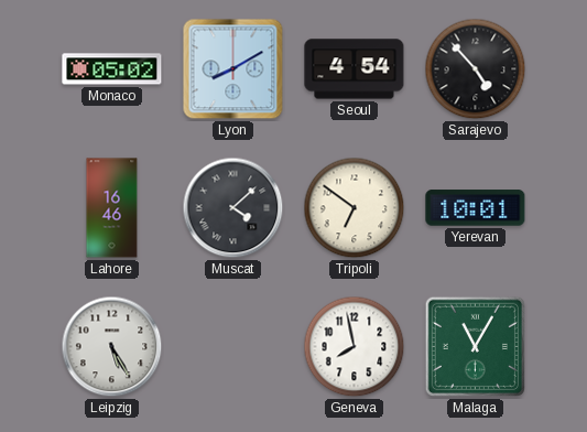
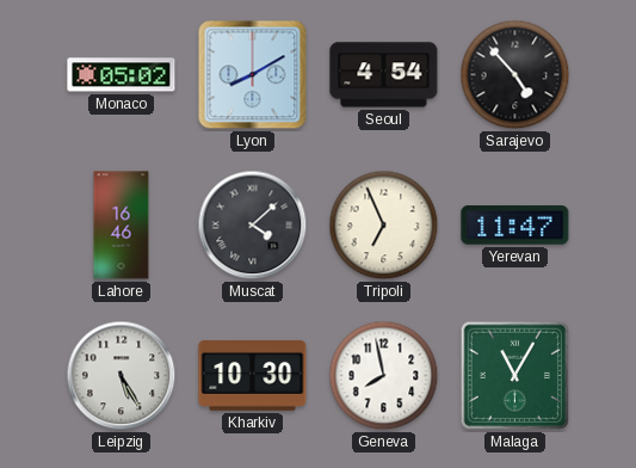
Tripoli: 6:51 -> 6:56
Yerevan: 10:01 -> 11:47
Kharkiv: none -> 10:30
